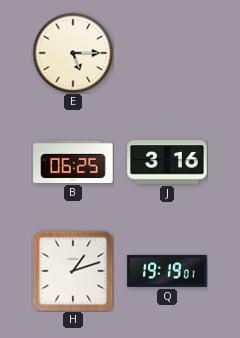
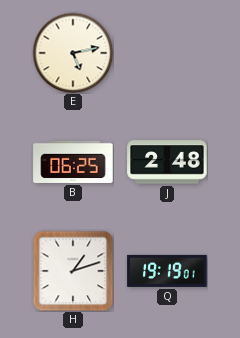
E: 5:15 -> 5:13
J: 3:16 -> 2:48
